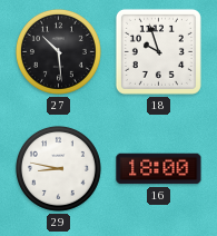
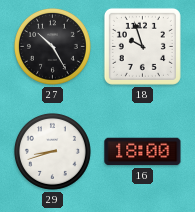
27: 10:29 -> 10:25
29: 8:47 -> 8:42
